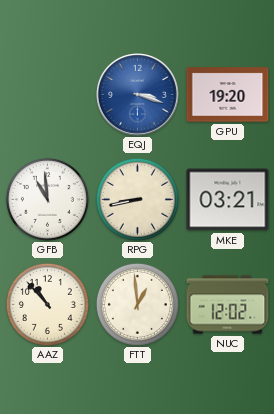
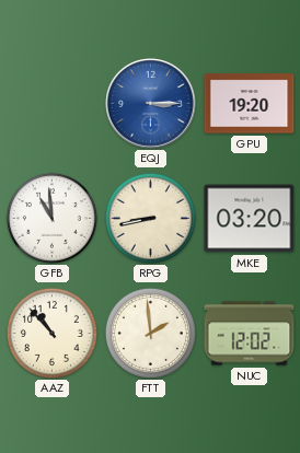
EQJ: 3:18 -> 3:15
MKE: 03:21 -> 03:20
FTT: 12:59 -> 1:59
